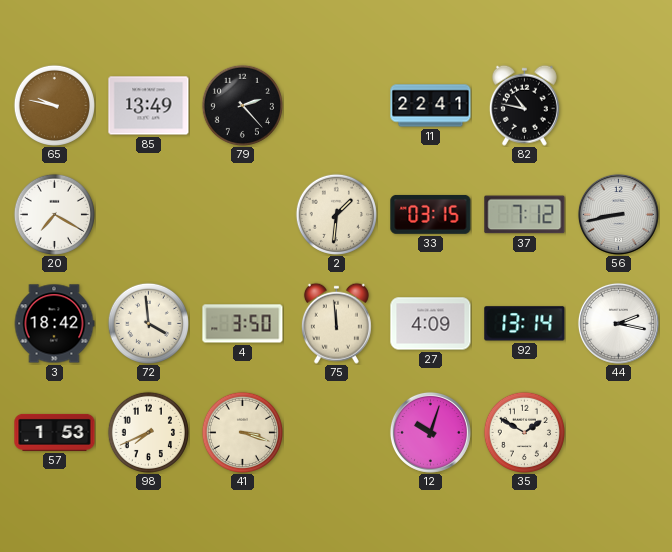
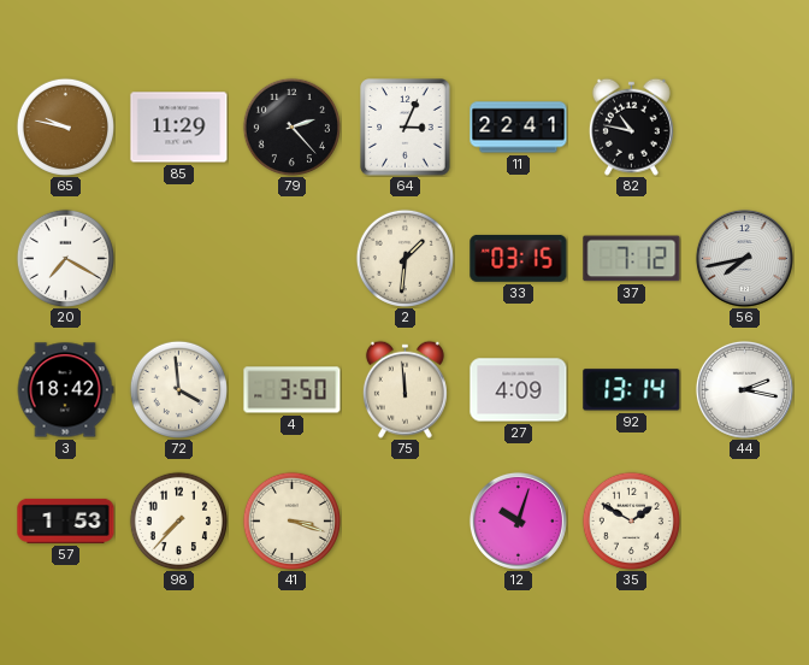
85: 13:49 -> 11:29
64: none -> 3:04
56: 8:43 -> 7:43
98: 7:41 -> 7:37
